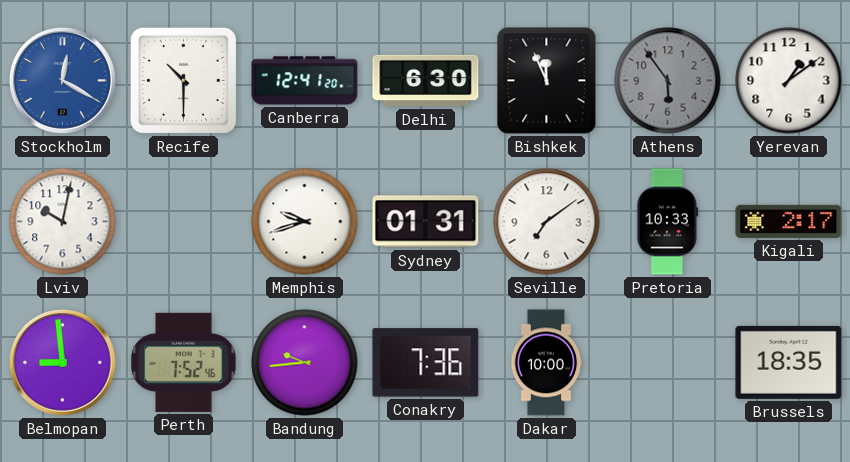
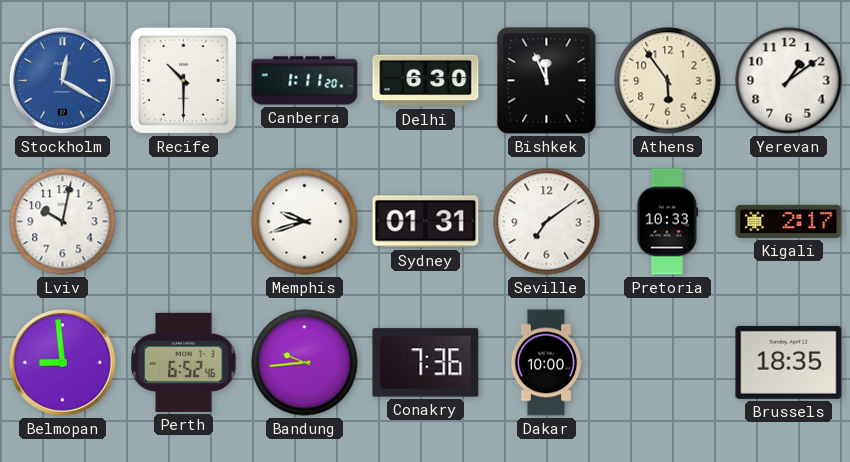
Canberra: 12:41 -> 1:11
Athens dial: grey -> cream
Perth: 7:52 -> 6:52
